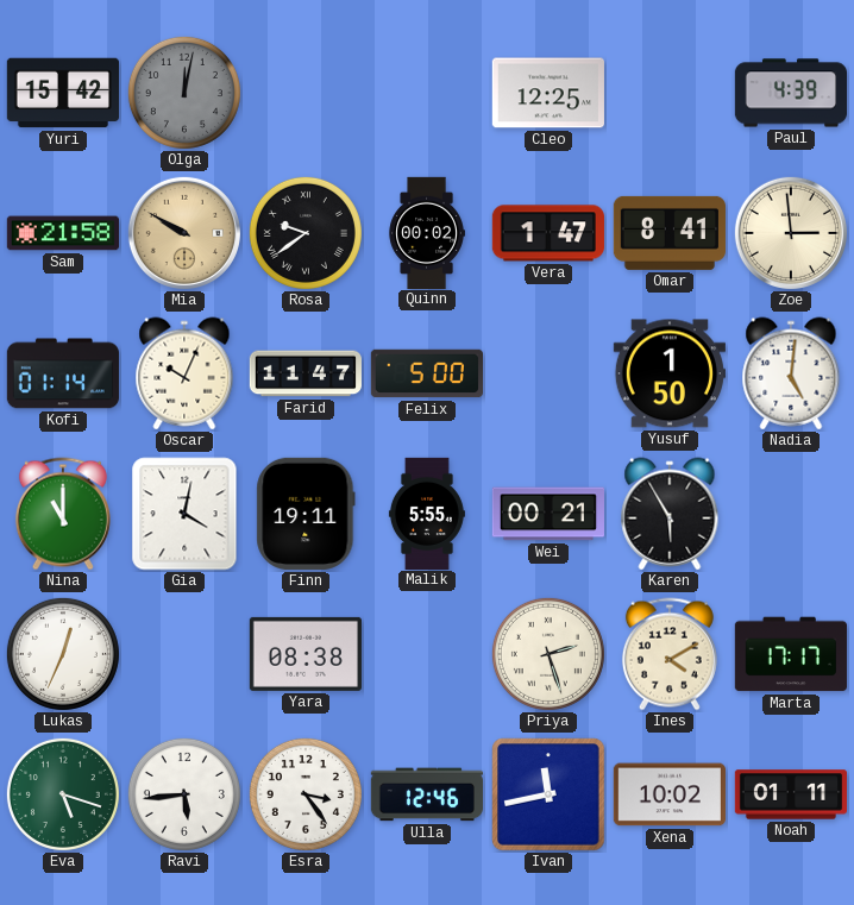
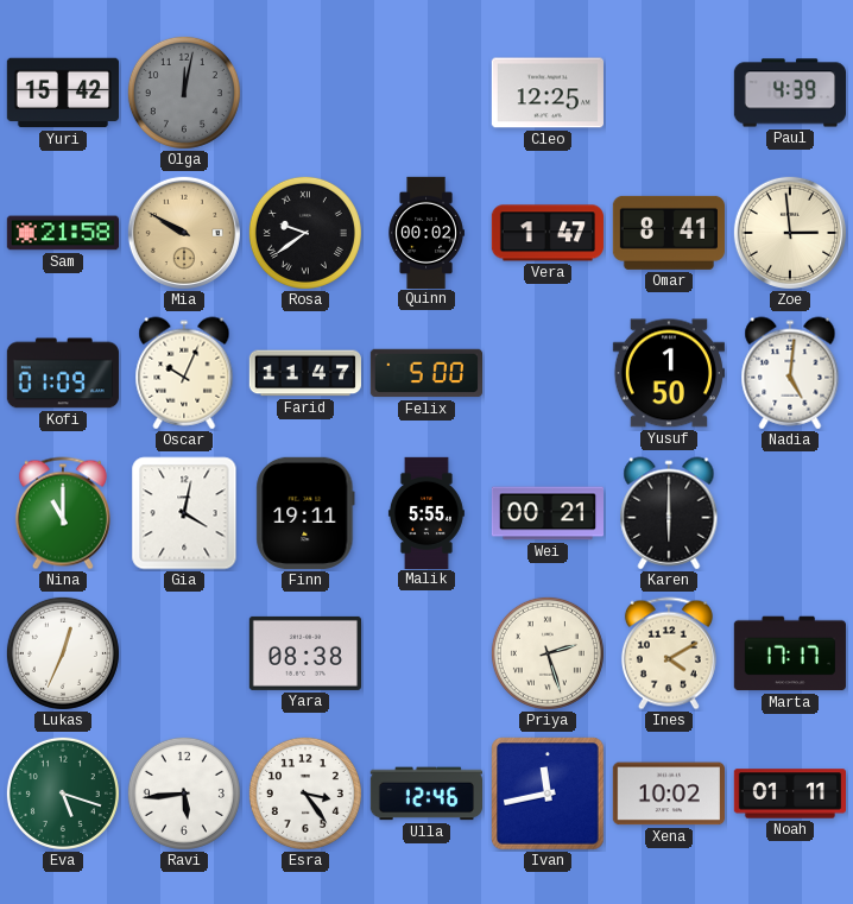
Kofi: 01:14 -> 01:09
Karen: 5:55 -> 6:00
